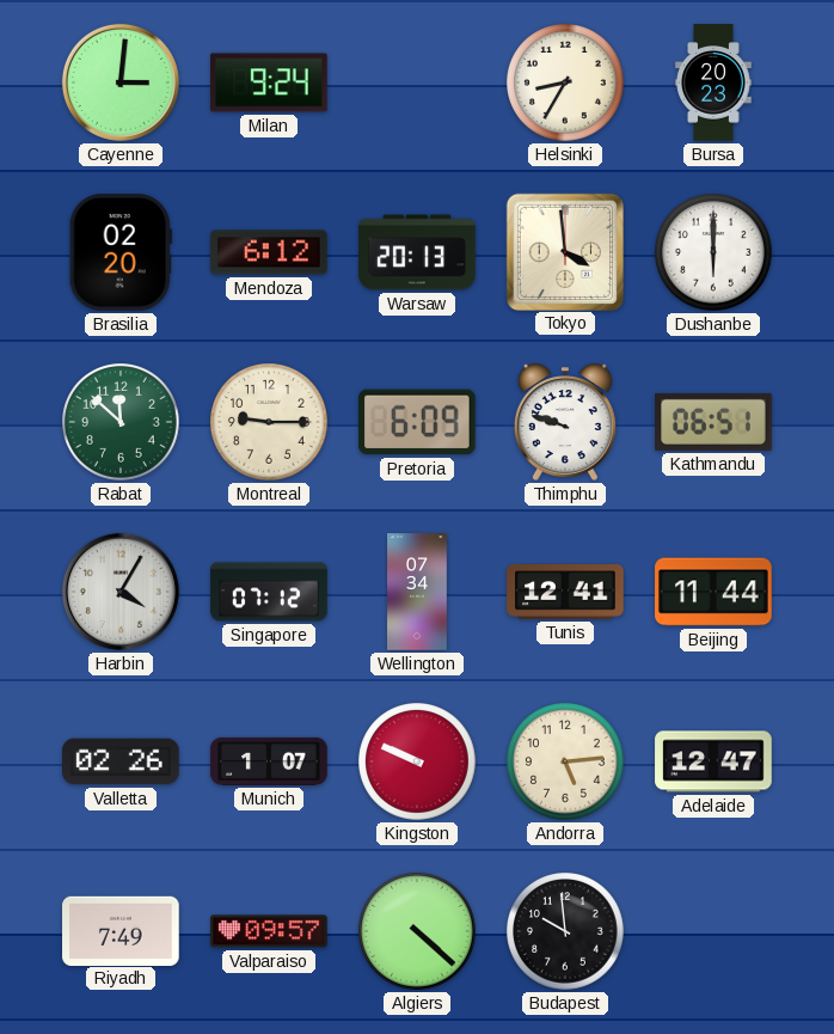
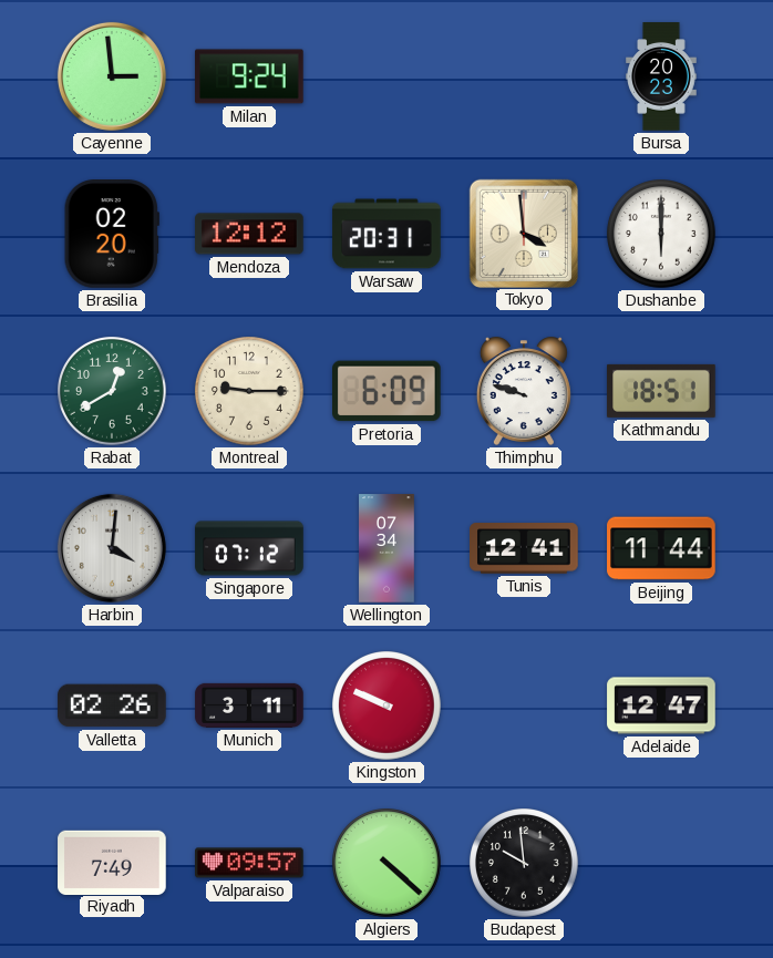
Cayenne: 3:01 -> 2:59
Helsinki: 8:35 -> none
Mendoza: 6:12 -> 12:12
Warsaw: 20:13 -> 20:31
Rabat: 11:52 -> 12:40
Kathmandu: 06:51 -> 18:51
Harbin: 4:05 -> 4:01
Munich: 1:07 -> 3:11
Andorra: 5:14 -> none
